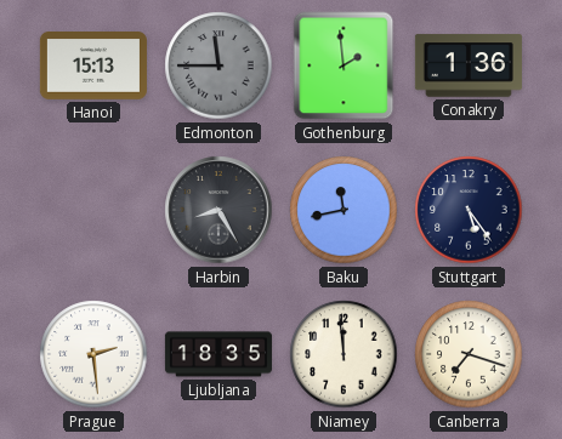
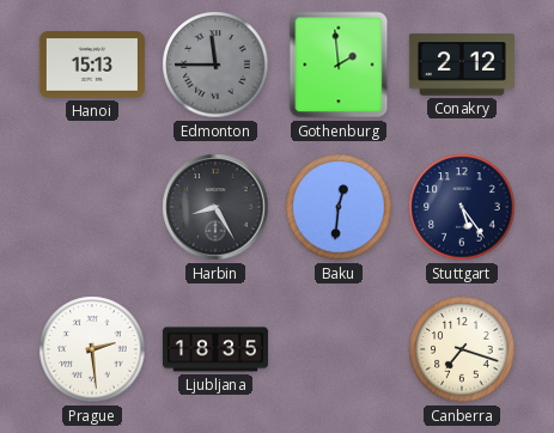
Conakry: 1:36 -> 2:12
Baku: 11:43 -> 12:31
Niamey: 11:59 -> none
